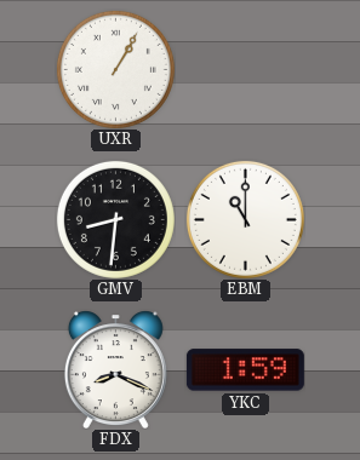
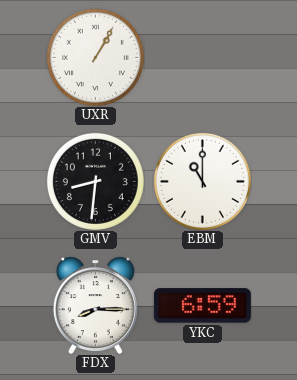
FDX: 8:19 -> 8:15
YKC: 1:59 -> 6:59
